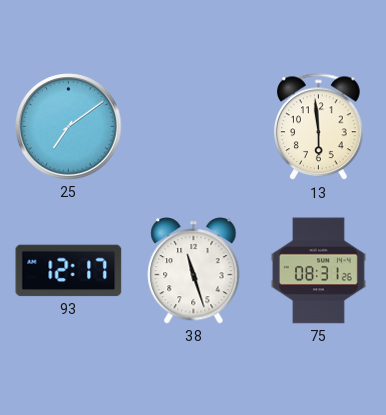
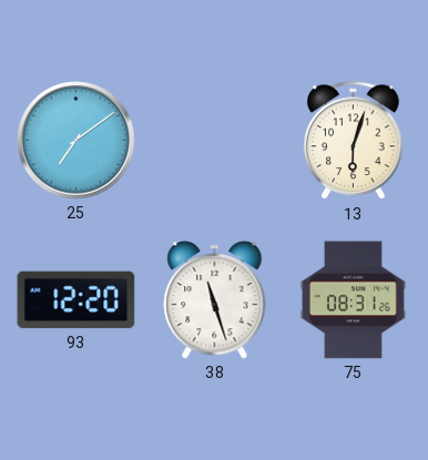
13: 5:59 -> 6:03
93: 12:17 -> 12:20
